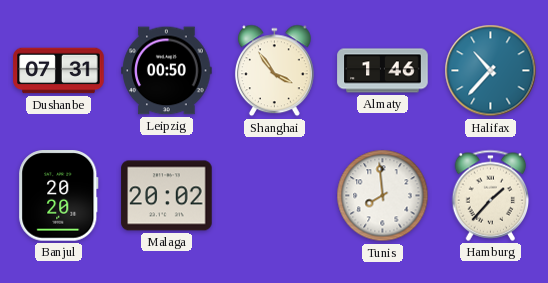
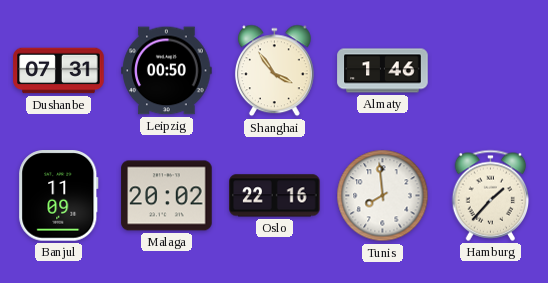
Halifax: 10:37 -> none
Banjul: 20:20 -> 11:09
Oslo: none -> 22:16
